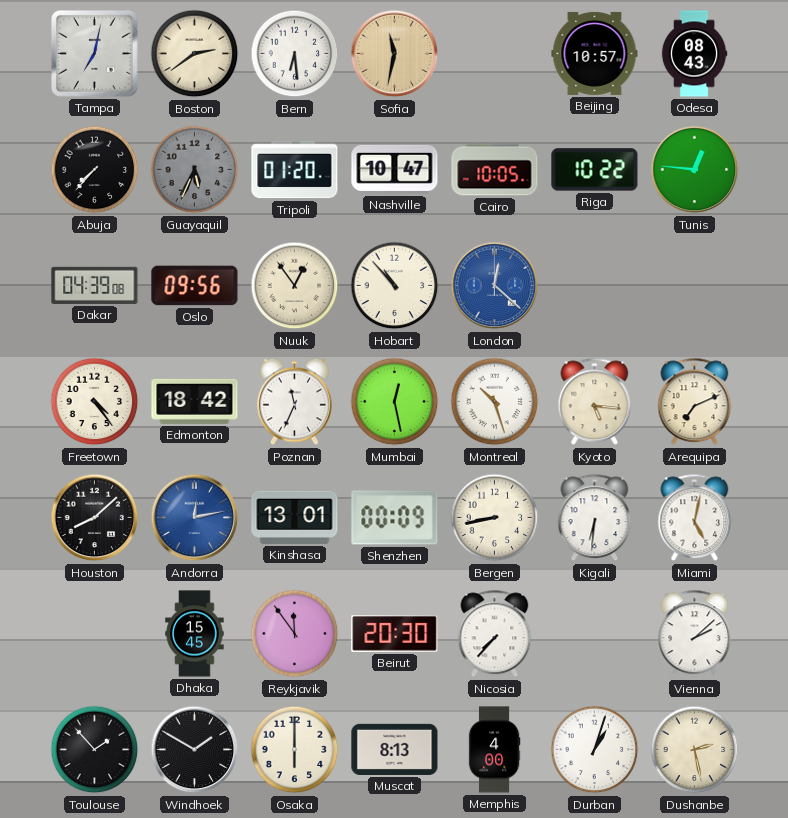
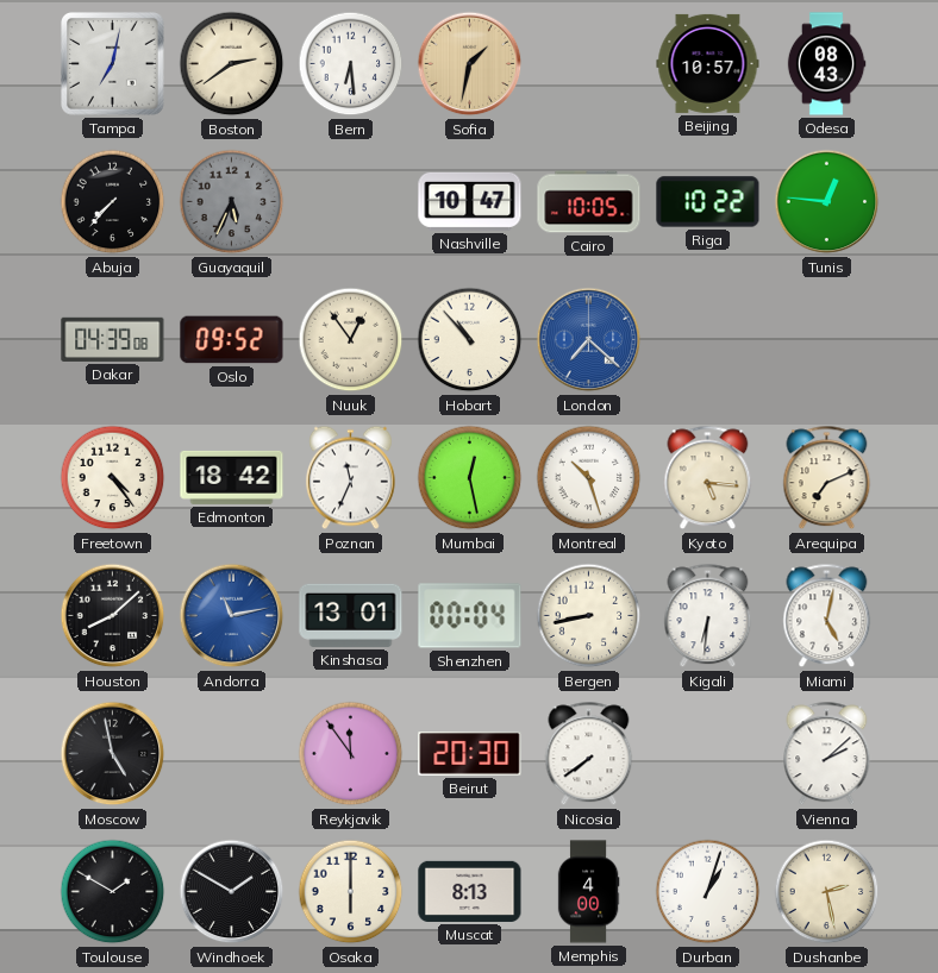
Sofia: 11:32 -> 1:32
Tripoli: 01:20 -> none
Oslo: 09:56 -> 09:52
London: 12:22 -> 7:22
Andorra: 12:13 -> 11:13
Shenzhen: 00:09 -> 00:04
Moscow: none -> 4:58
Dhaka: 15:45 -> none
Nicosia: 7:37 -> 7:39
Toulouse: 1:53 -> 1:50
